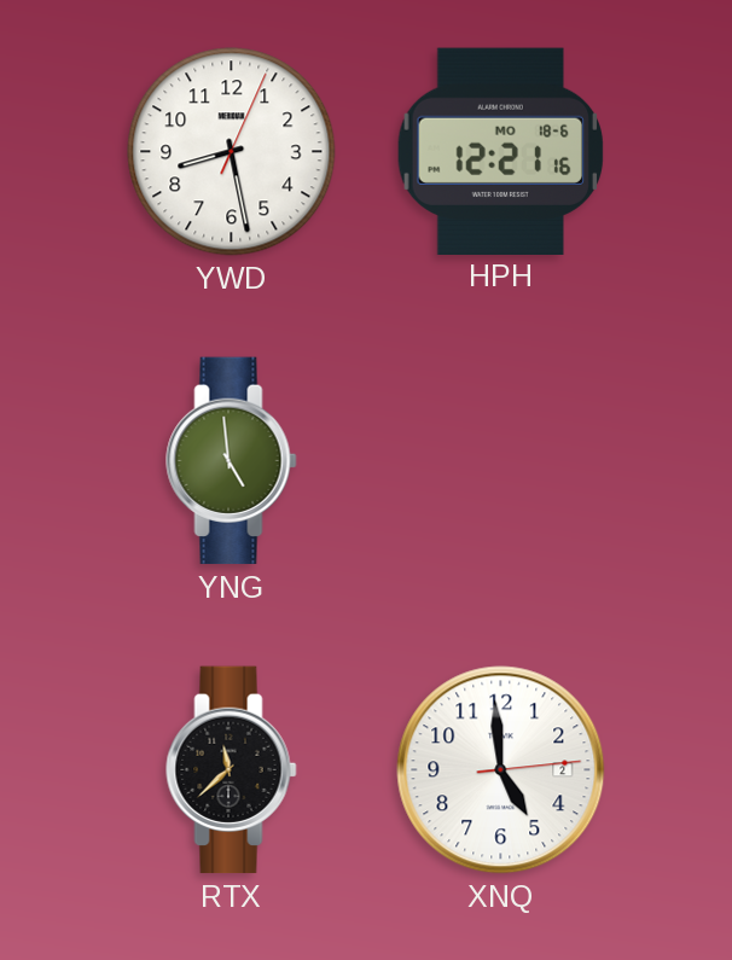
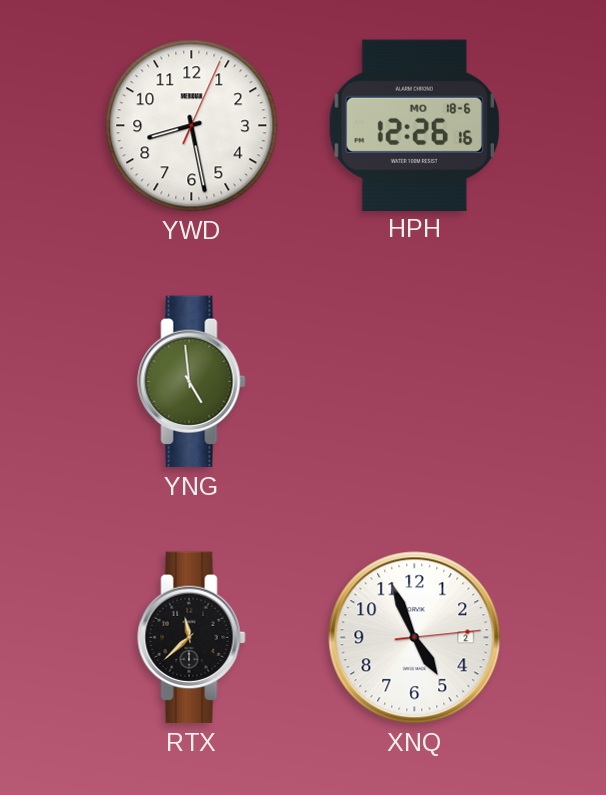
HPH: 12:21 -> 12:26
XNQ: 4:59 -> 4:56
